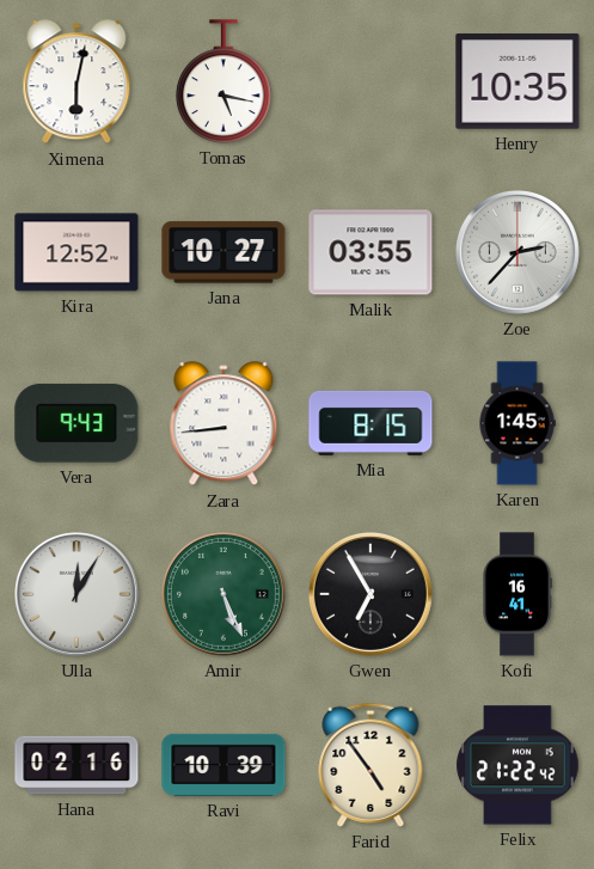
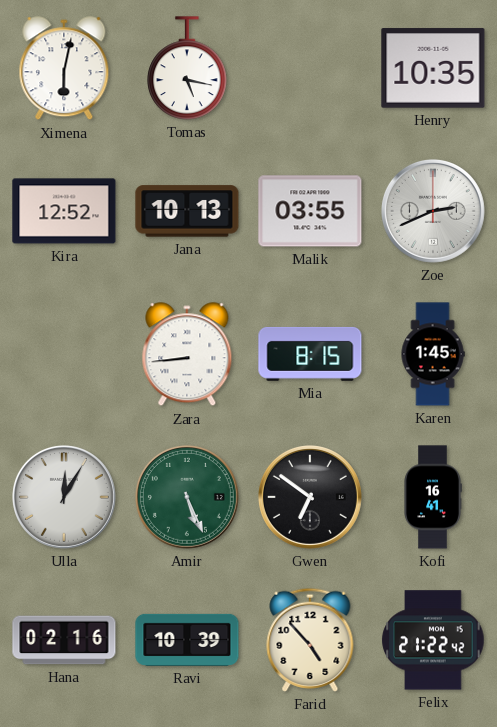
Jana: 10:27 -> 10:13
Zoe: 2:37 -> 2:41
Vera: 9:43 -> none
Gwen: 6:55 -> 6:51
Farid: 4:54 -> 4:53
